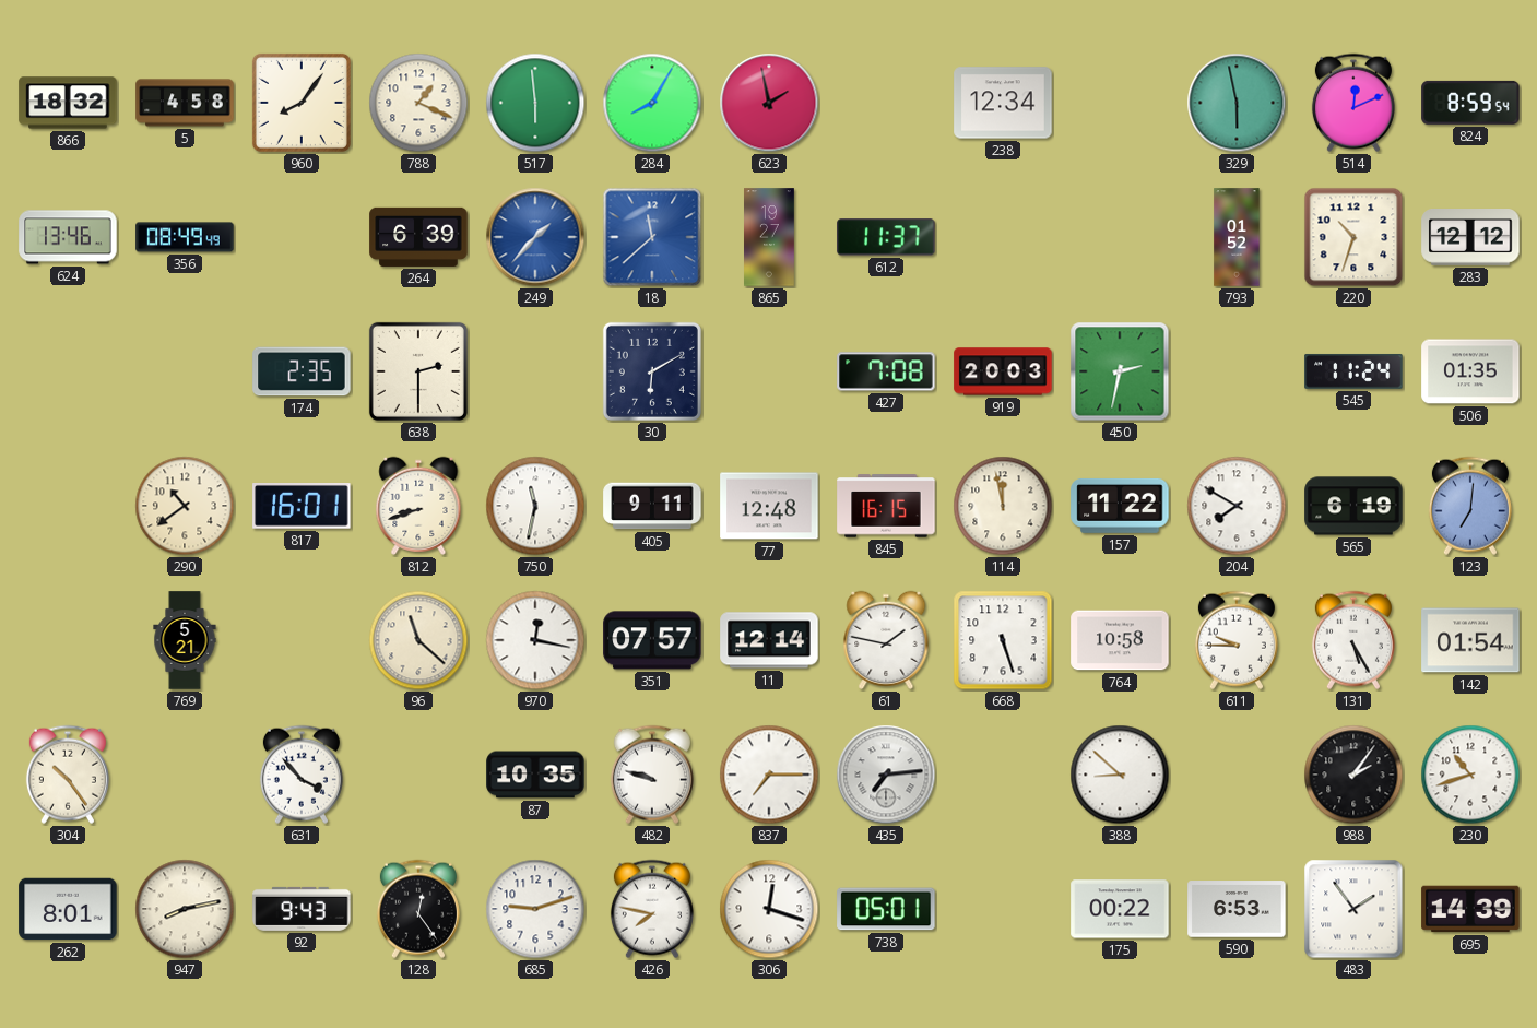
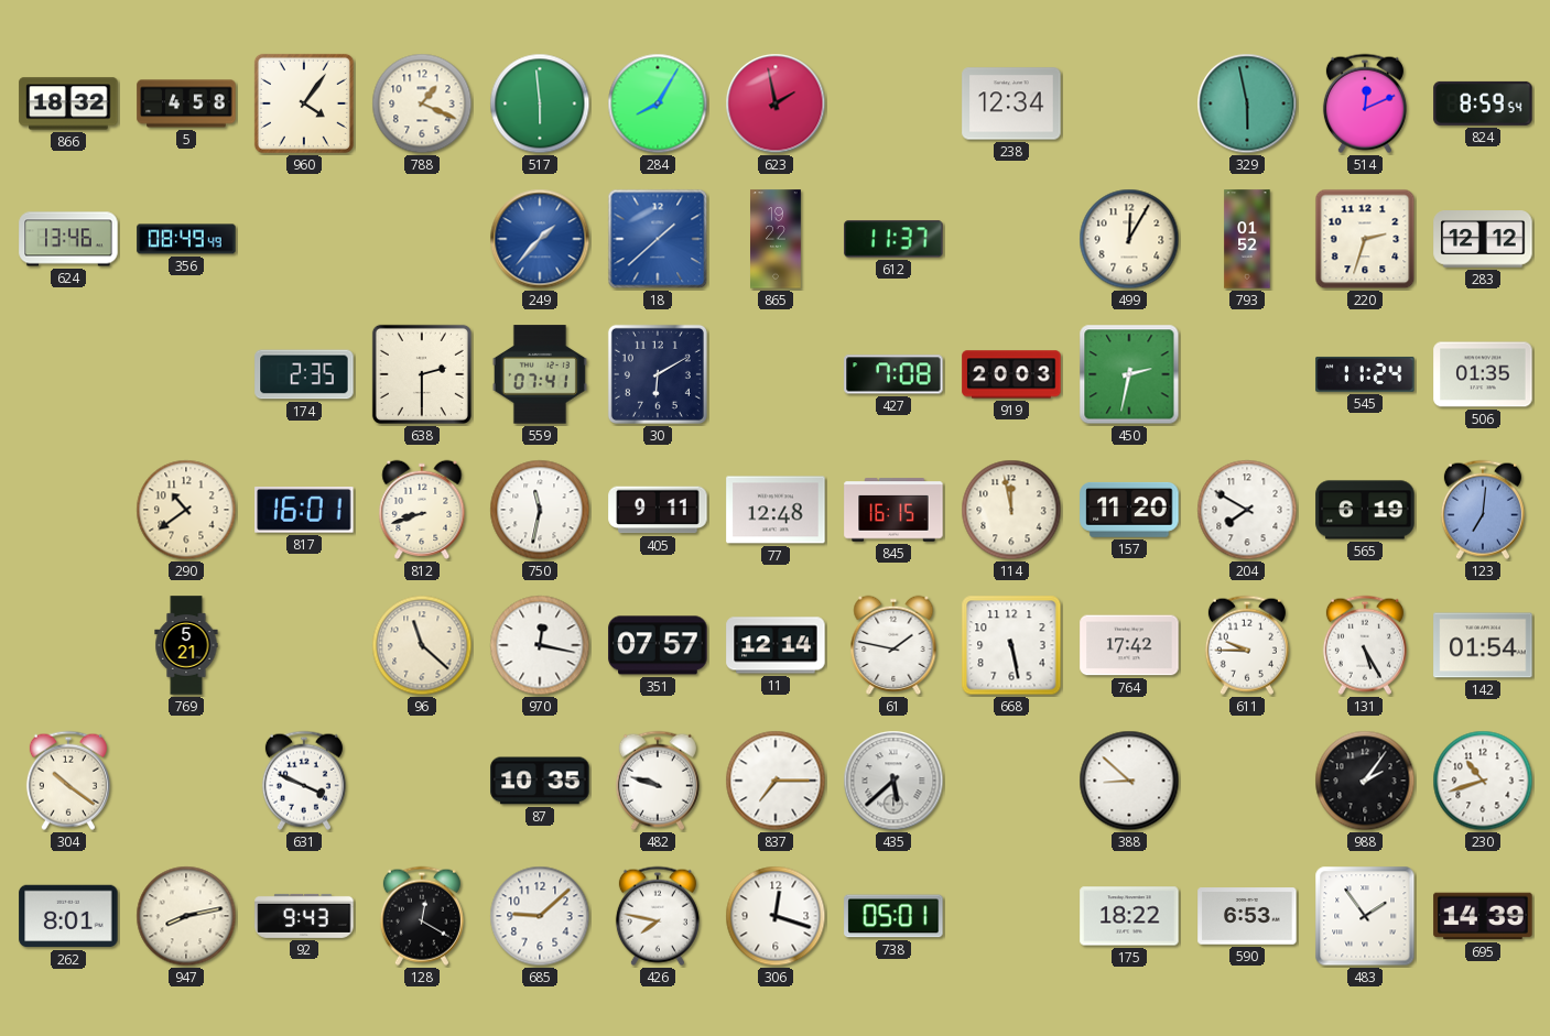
960: 8:06 -> 4:06
264: 6:39 -> none
18: 11:38 -> 1:38
865: 19:27 -> 19:22
499: none -> 12:05
220: 10:33 -> 2:33
559: none -> 07:41
157: 11:22 -> 11:20
668: 5:27 -> 5:28
764: 10:58 -> 17:42
304: 10:24 -> 10:21
631: 3:53 -> 3:49
435: 7:14 -> 5:38
128: 12:24 -> 12:20
685: 9:12 -> 9:08
175: 00:22 -> 18:22
